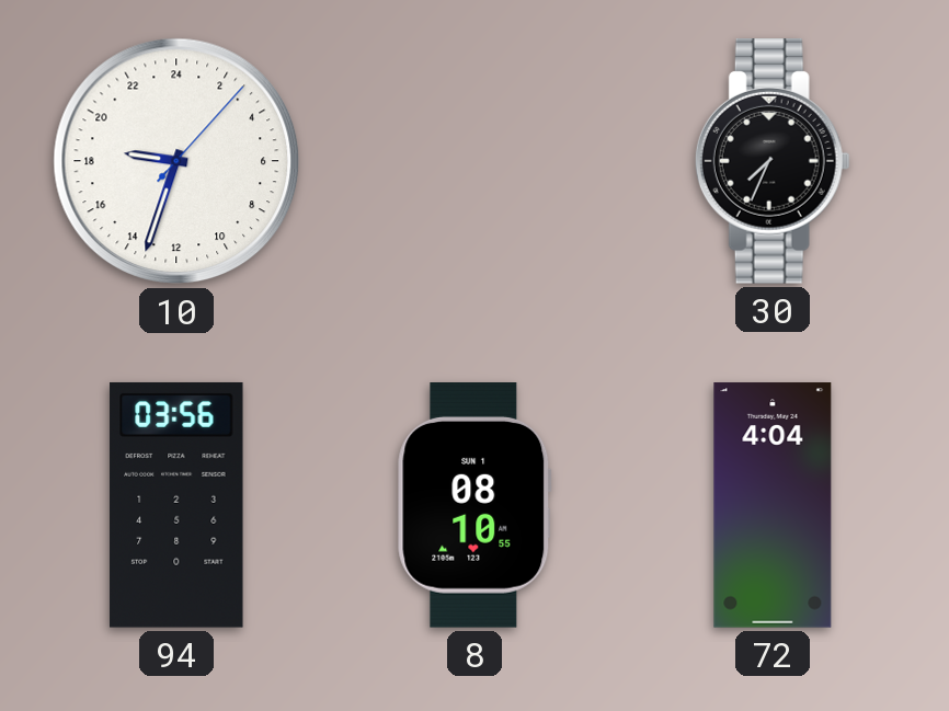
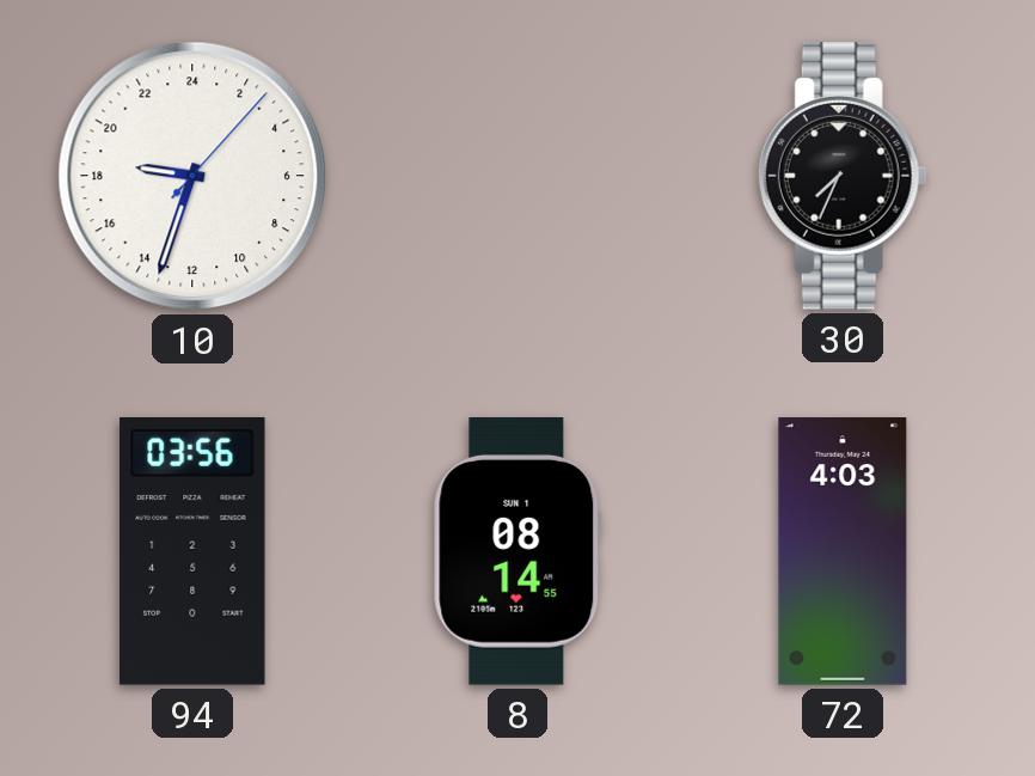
8: 08:10 -> 08:14
72: 4:04 -> 4:03
